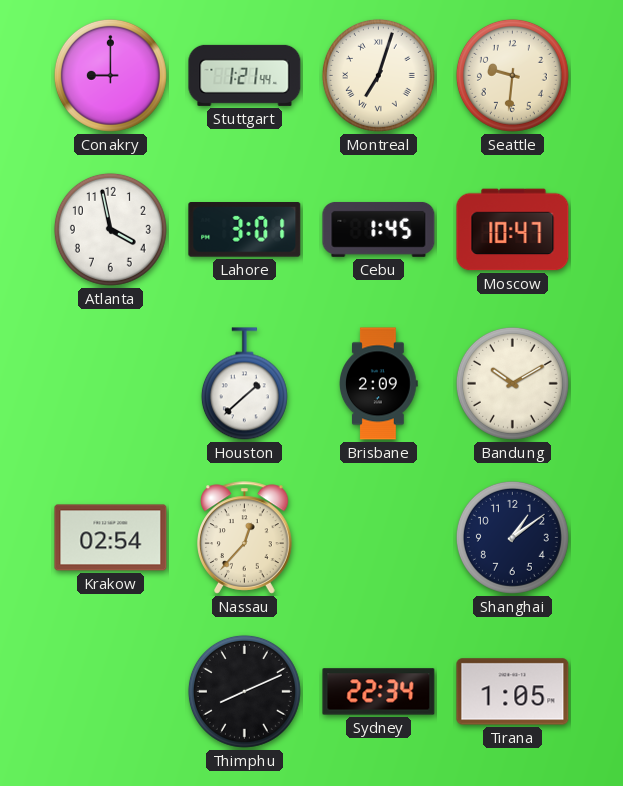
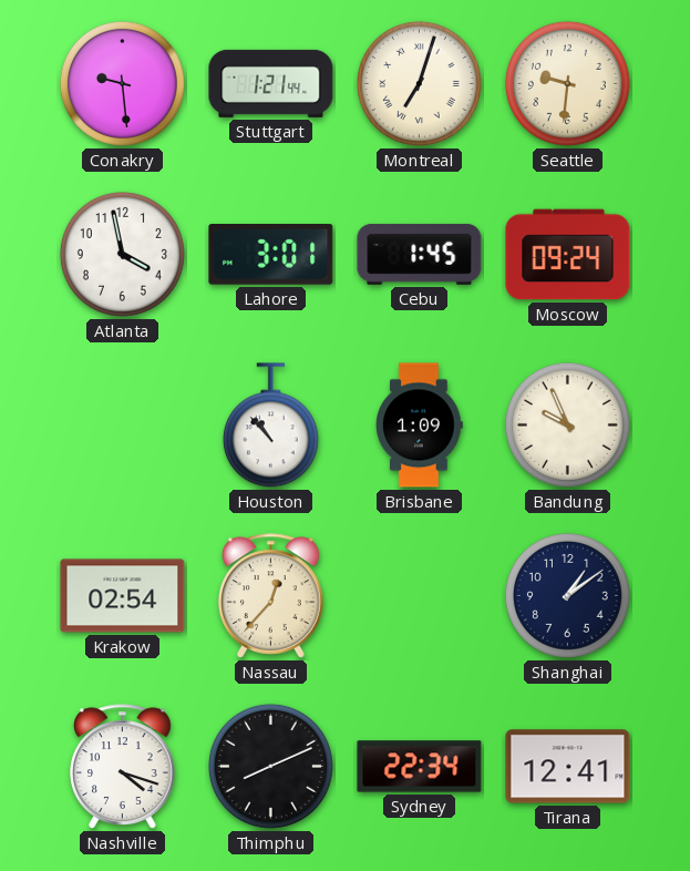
Conakry: 9:00 -> 9:29
Moscow: 10:47 -> 09:24
Houston: 1:38 -> 10:53
Brisbane: 2:09 -> 1:09
Bandung: 10:10 -> 9:56
Nashville: none -> 4:18
Tirana: 1:05 -> 12:41
